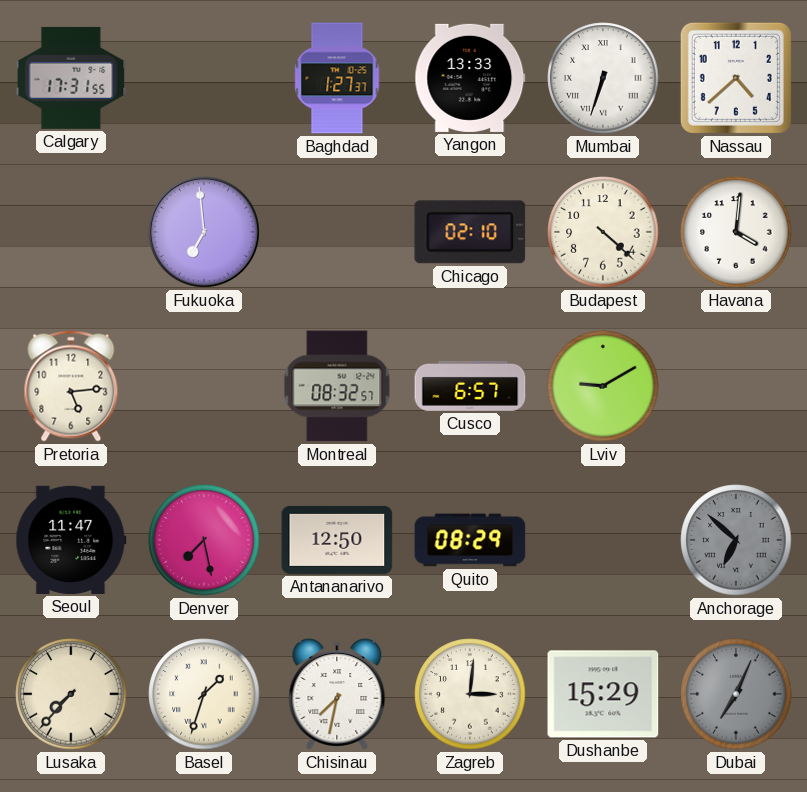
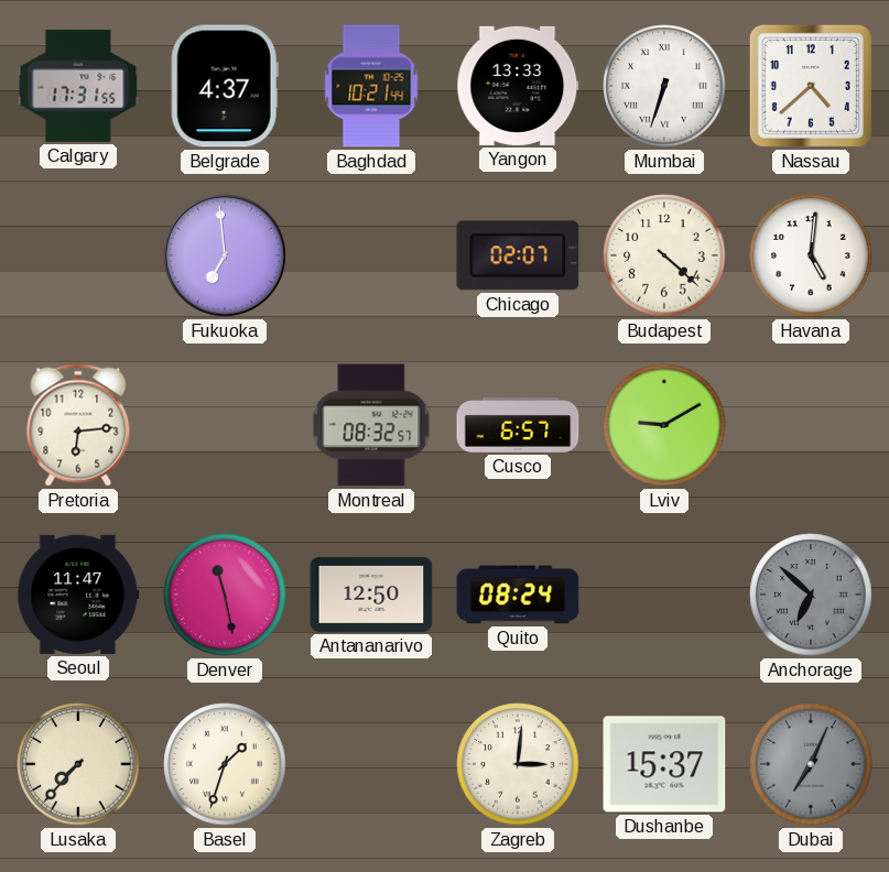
Belgrade: none -> 4:37
Baghdad: 1:27 -> 10:21
Chicago: 02:10 -> 02:07
Havana: 4:01 -> 5:01
Pretoria: 5:14 -> 6:14
Denver: 7:28 -> 11:28
Quito: 08:29 -> 08:24
Chisinau: 7:32 -> none
Dushanbe: 15:29 -> 15:37
